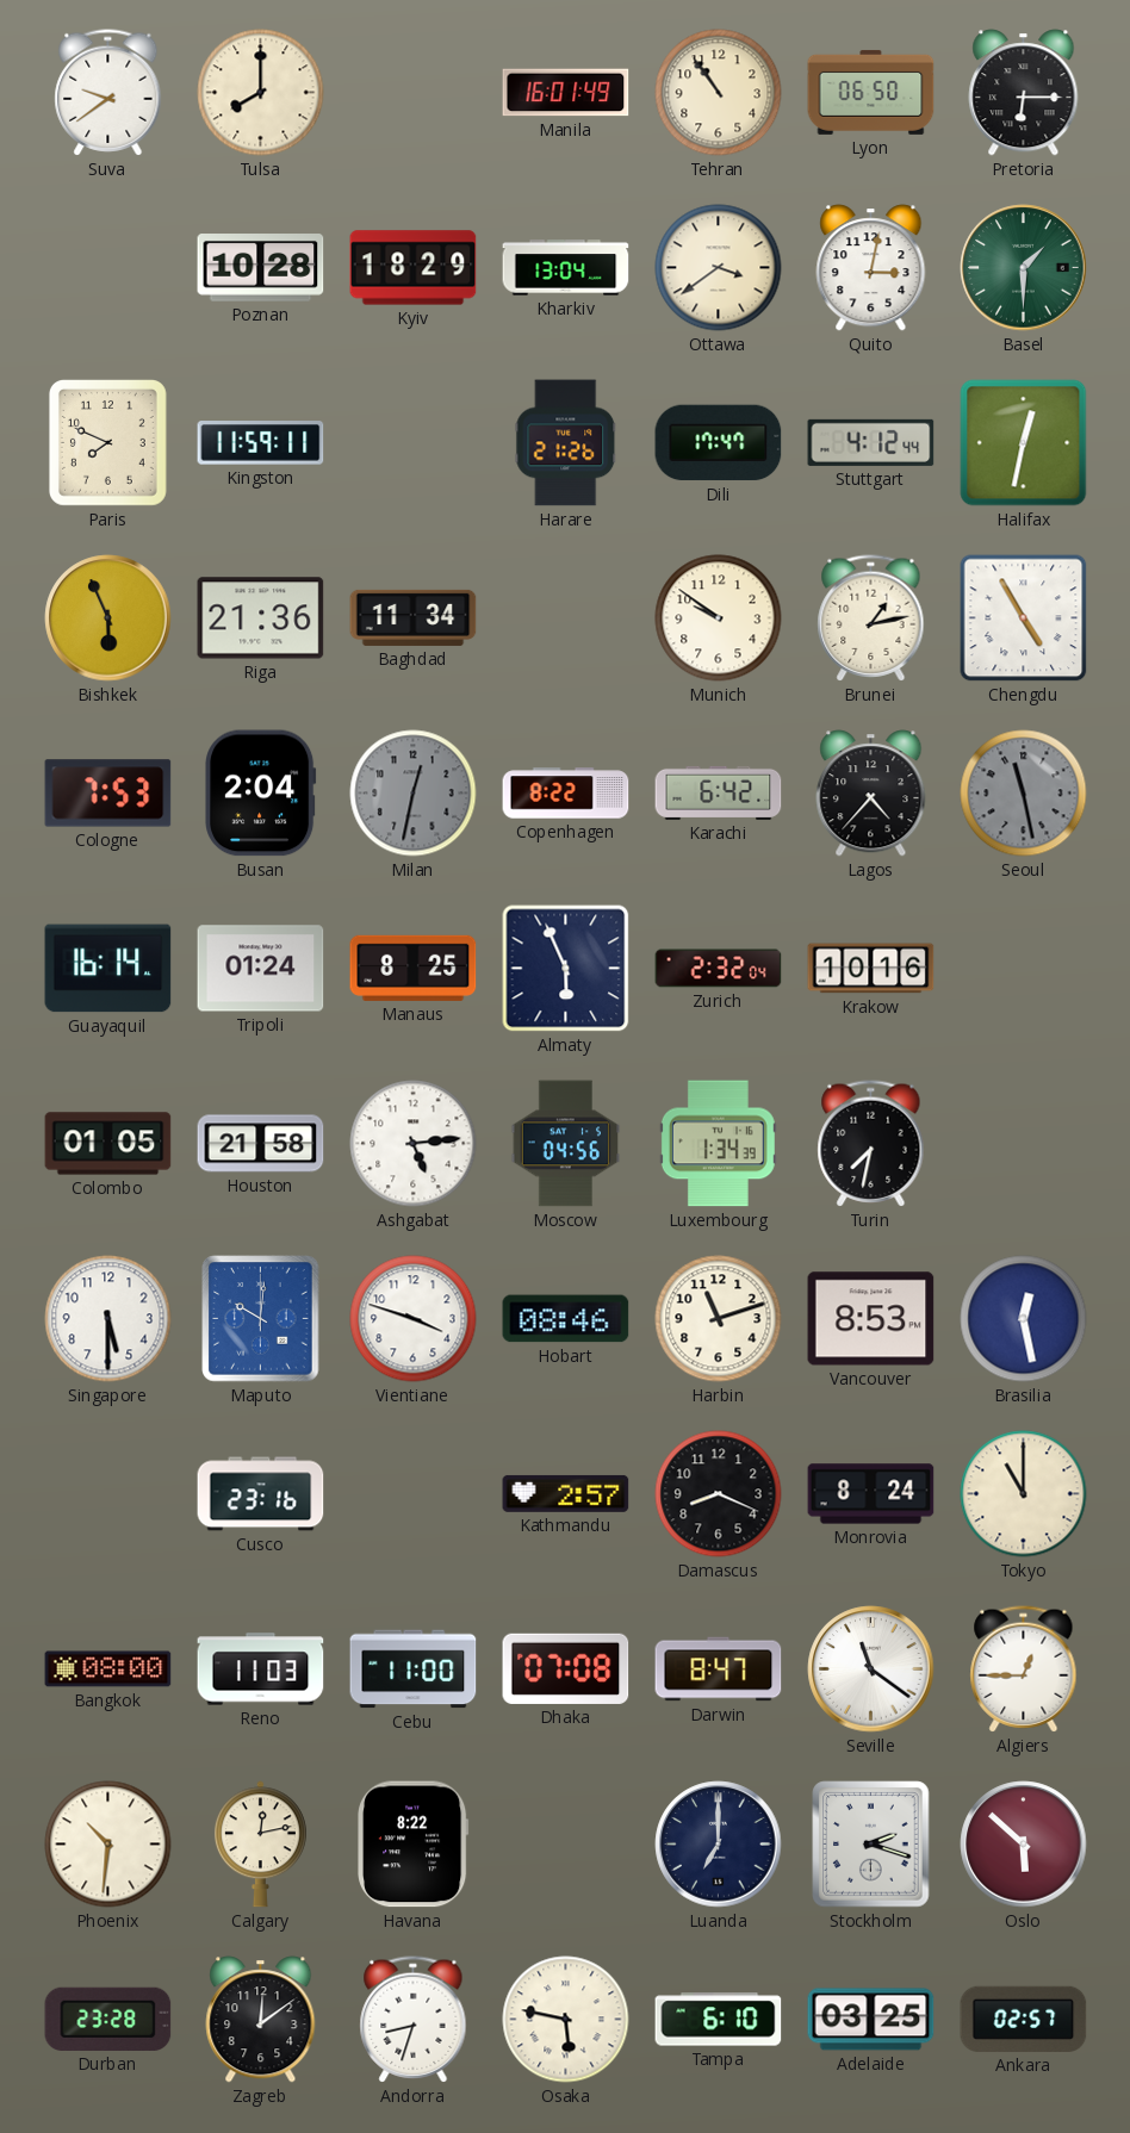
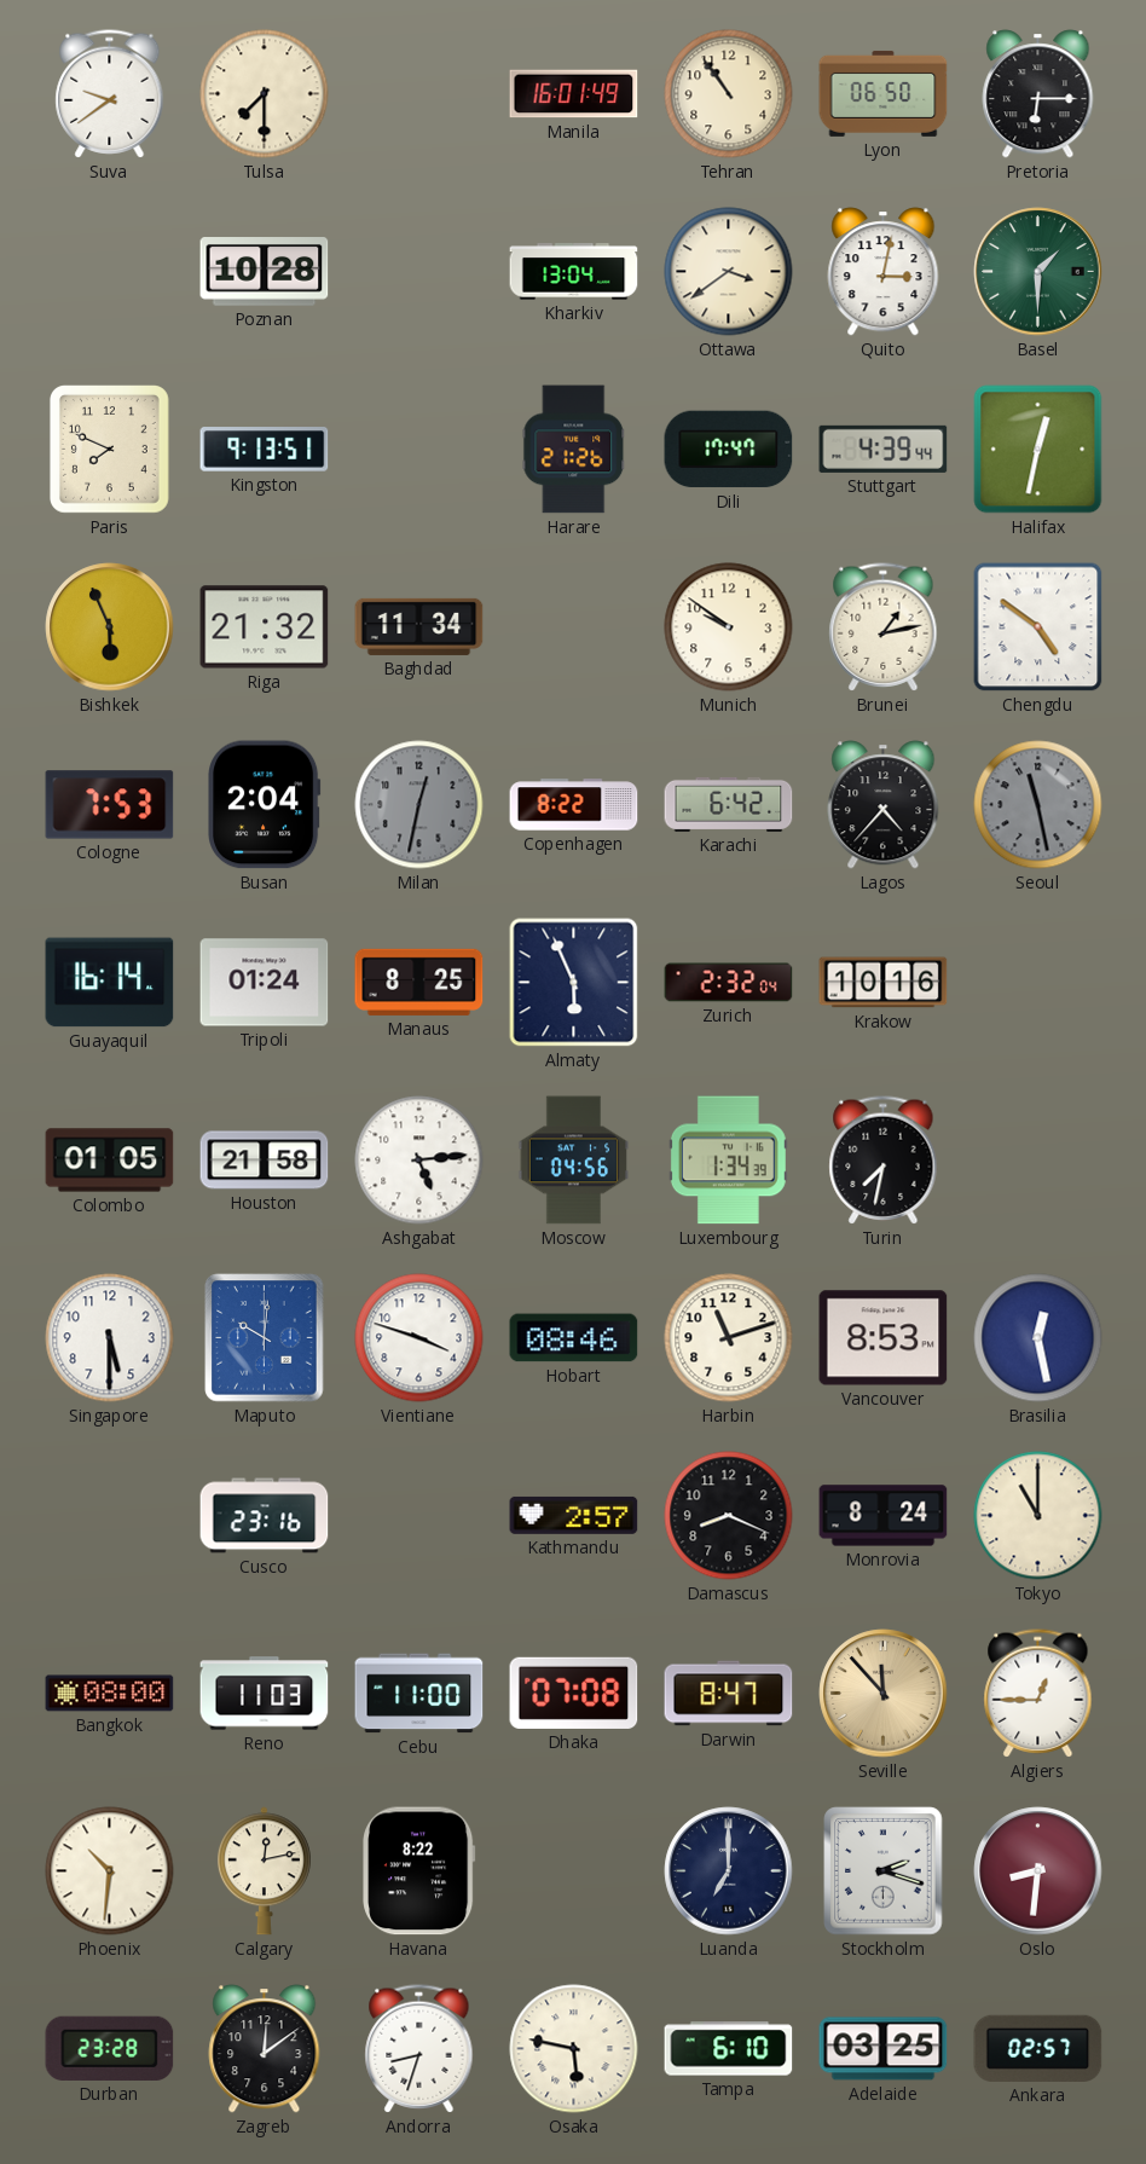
Tulsa: 8:00 -> 7:30
Kyiv: 18:29 -> none
Kingston: 11:59 -> 9:13
Stuttgart: 4:12 -> 4:39
Riga: 21:36 -> 21:32
Chengdu: 4:55 -> 4:51
Seville: 11:21 -> 11:53
Seville dial: white -> champagne
Oslo: 5:52 -> 8:31
